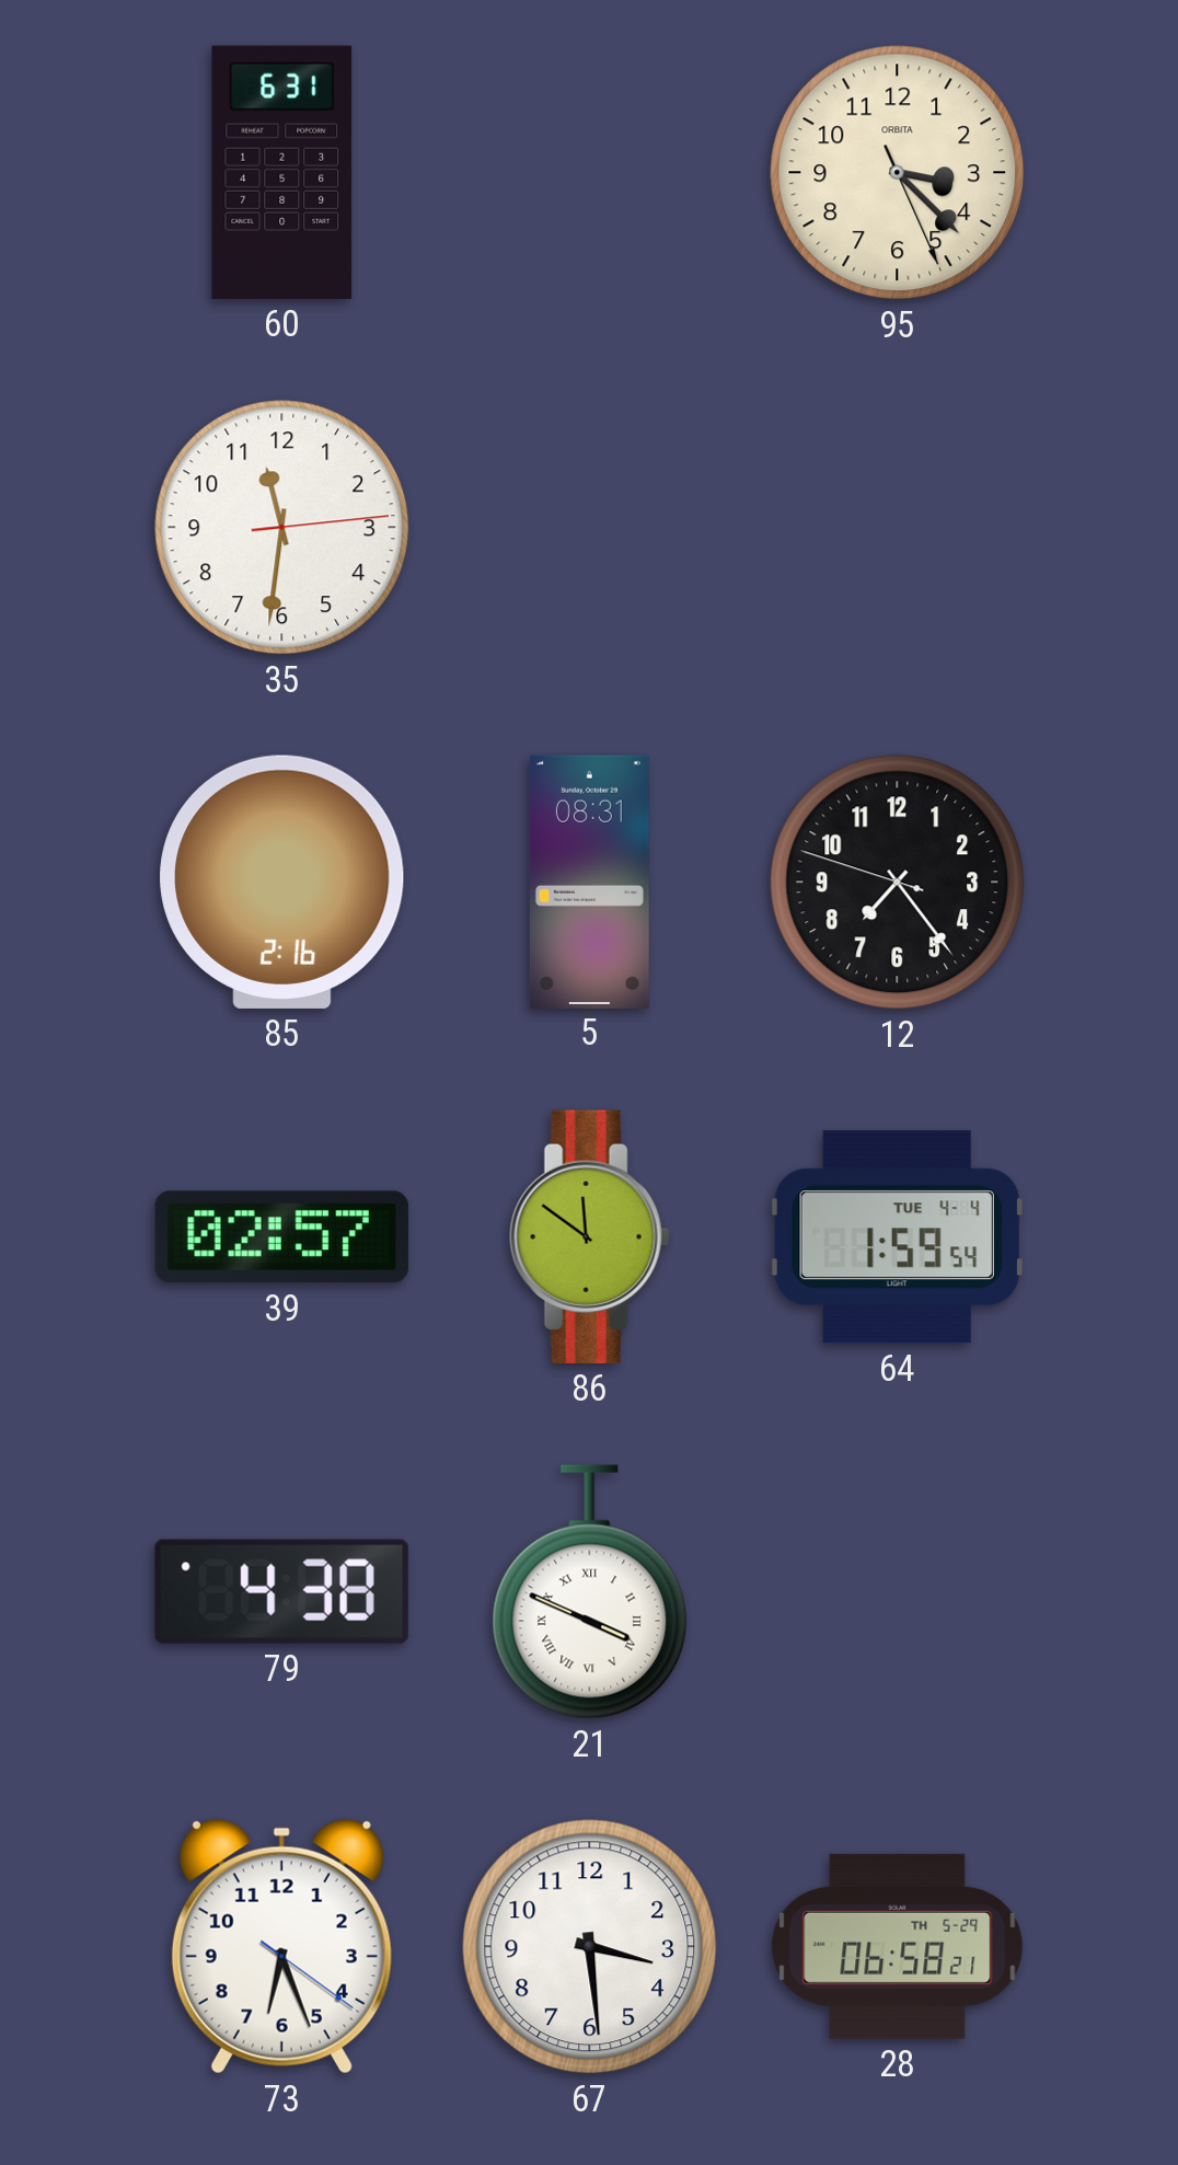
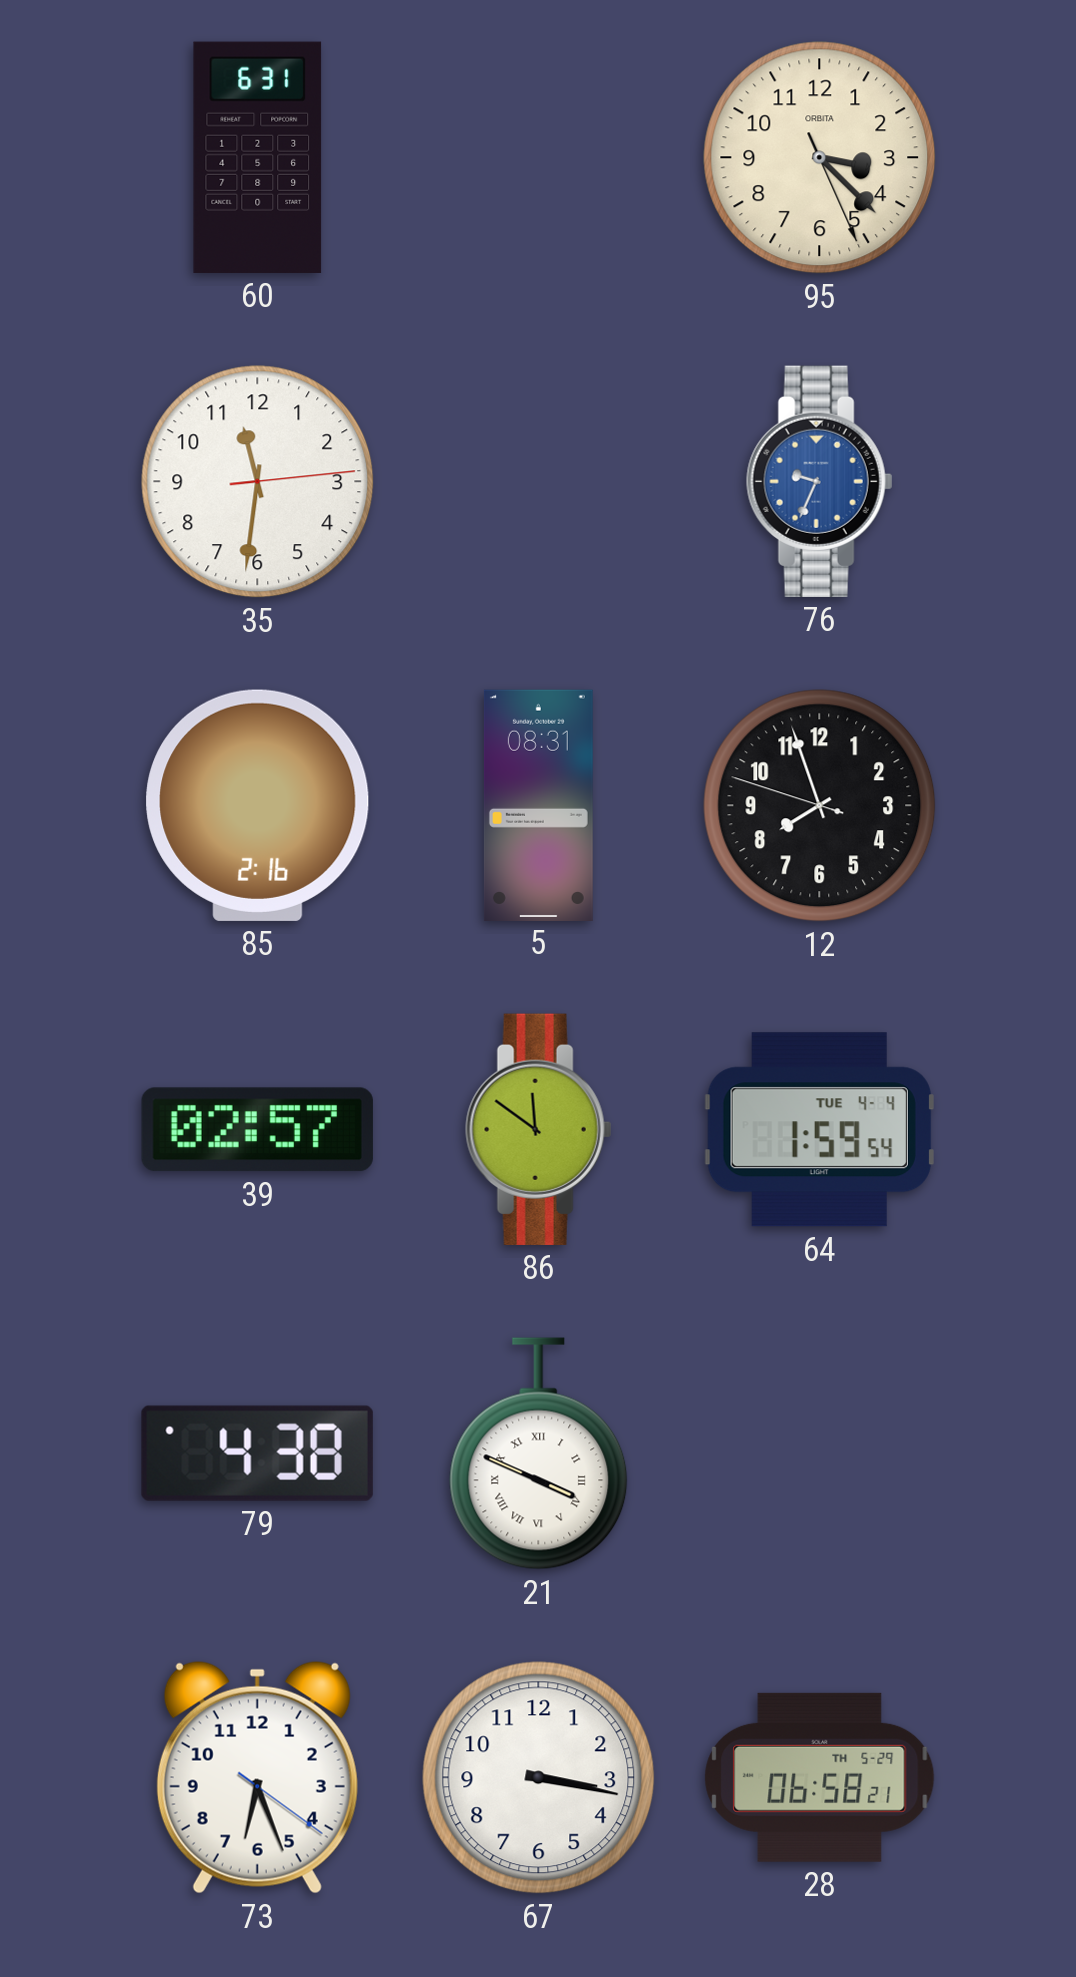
76: none -> 9:34
12: 7:23 -> 7:56
67: 3:29 -> 3:17
